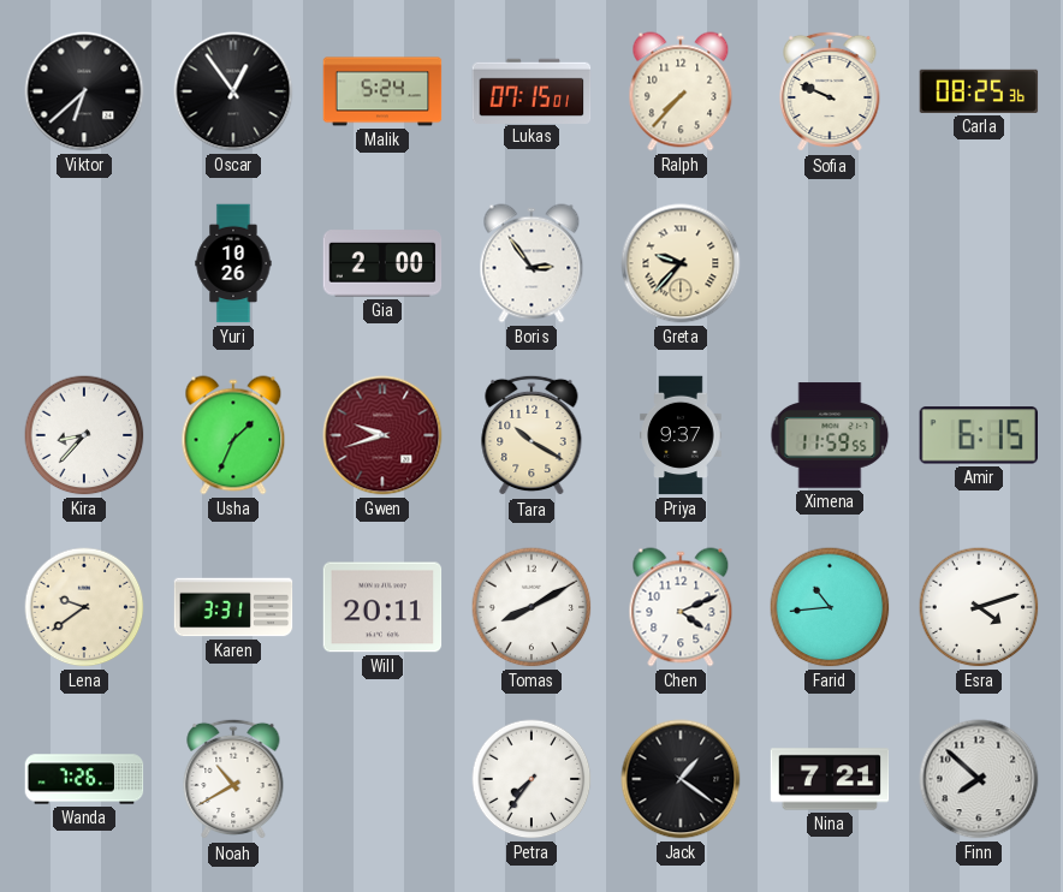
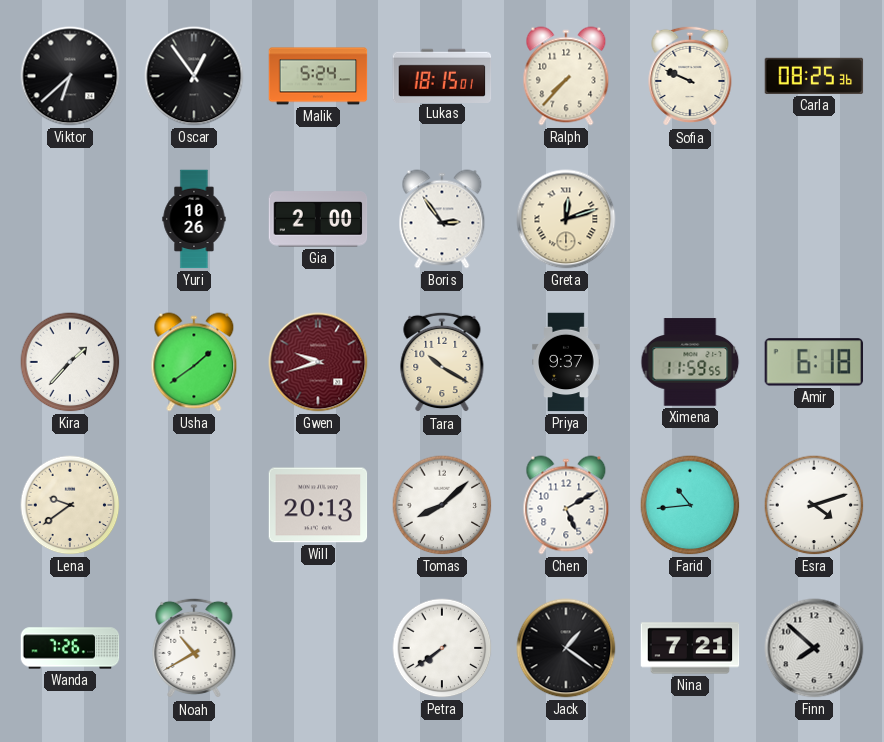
Lukas: 07:15 -> 18:15
Greta: 9:37 -> 12:12
Kira: 8:37 -> 1:37
Usha: 1:34 -> 1:39
Amir: 6:15 -> 6:18
Karen: 3:31 -> none
Will: 20:11 -> 20:13
Tomas: 8:10 -> 8:08
Chen: 4:11 -> 5:10
Petra: 7:36 -> 7:39
